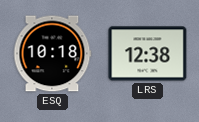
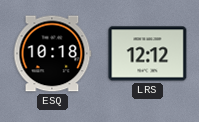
LRS: 12:38 -> 12:12
